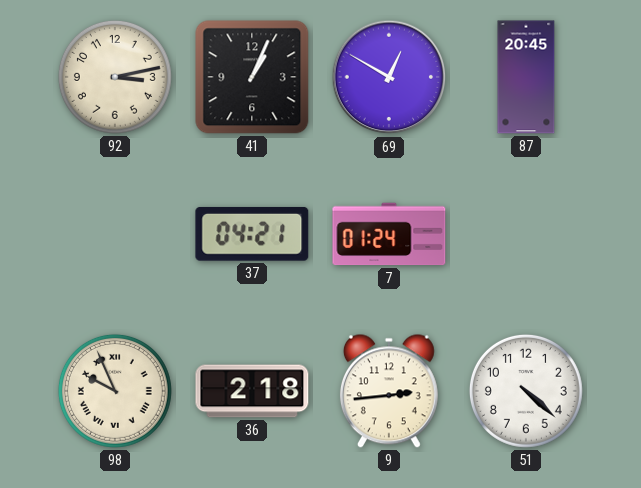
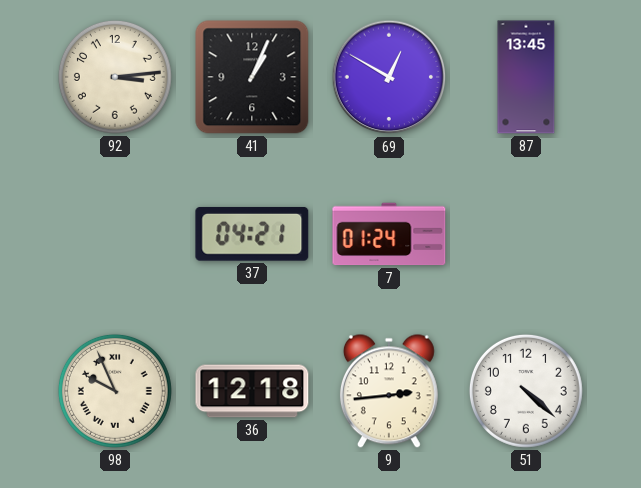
92: 3:13 -> 3:14
87: 20:45 -> 13:45
36: 2:18 -> 12:18
